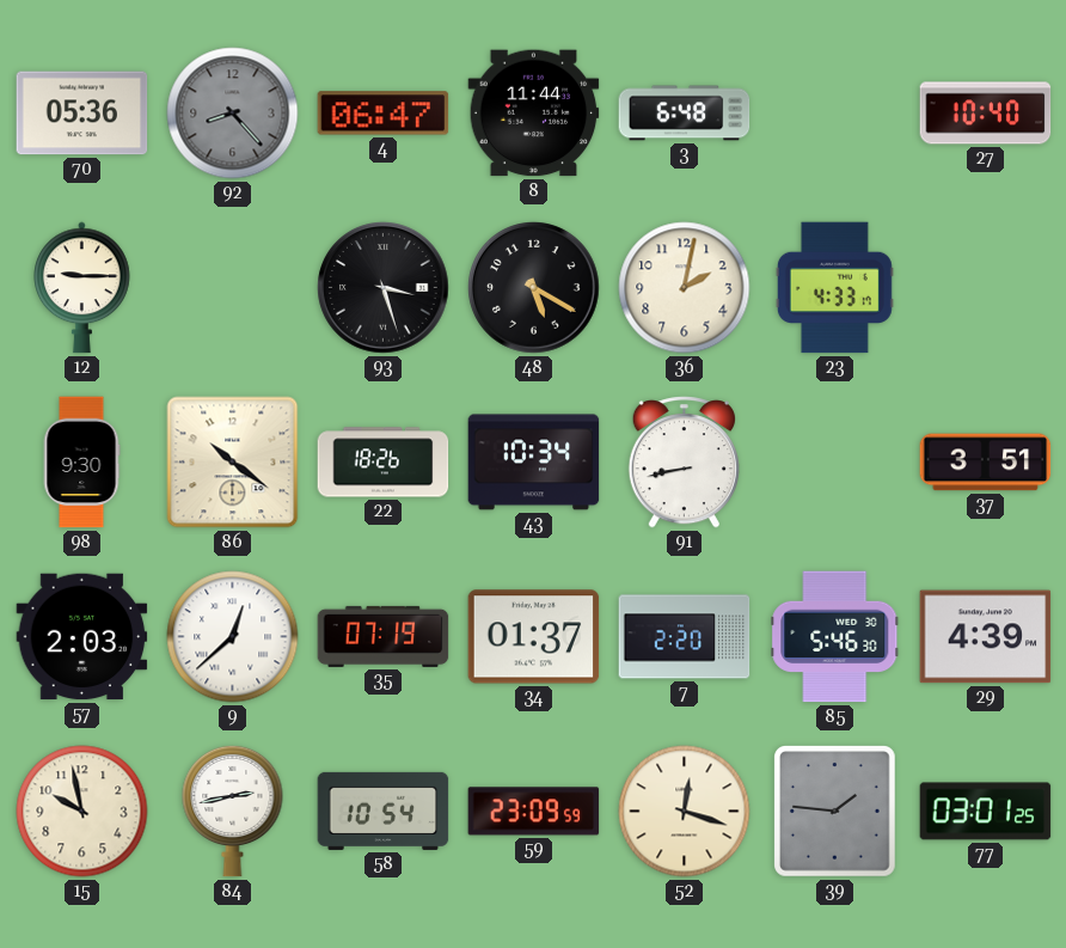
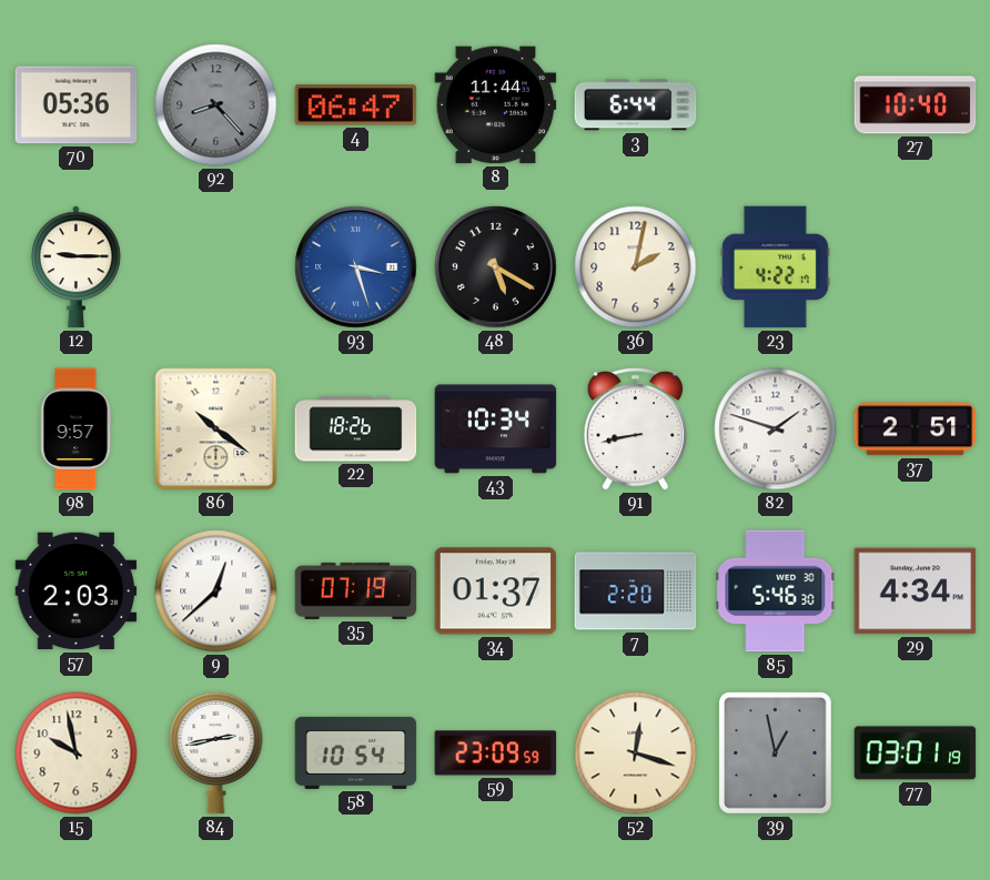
3: 6:48 -> 6:44
93 dial: black -> blue
23: 4:33 -> 4:22
98: 9:30 -> 9:57
82: none -> 1:48
37: 3:51 -> 2:51
29: 4:39 -> 4:34
39: 1:46 -> 12:58
77: 03:01:25 -> 03:01:19
